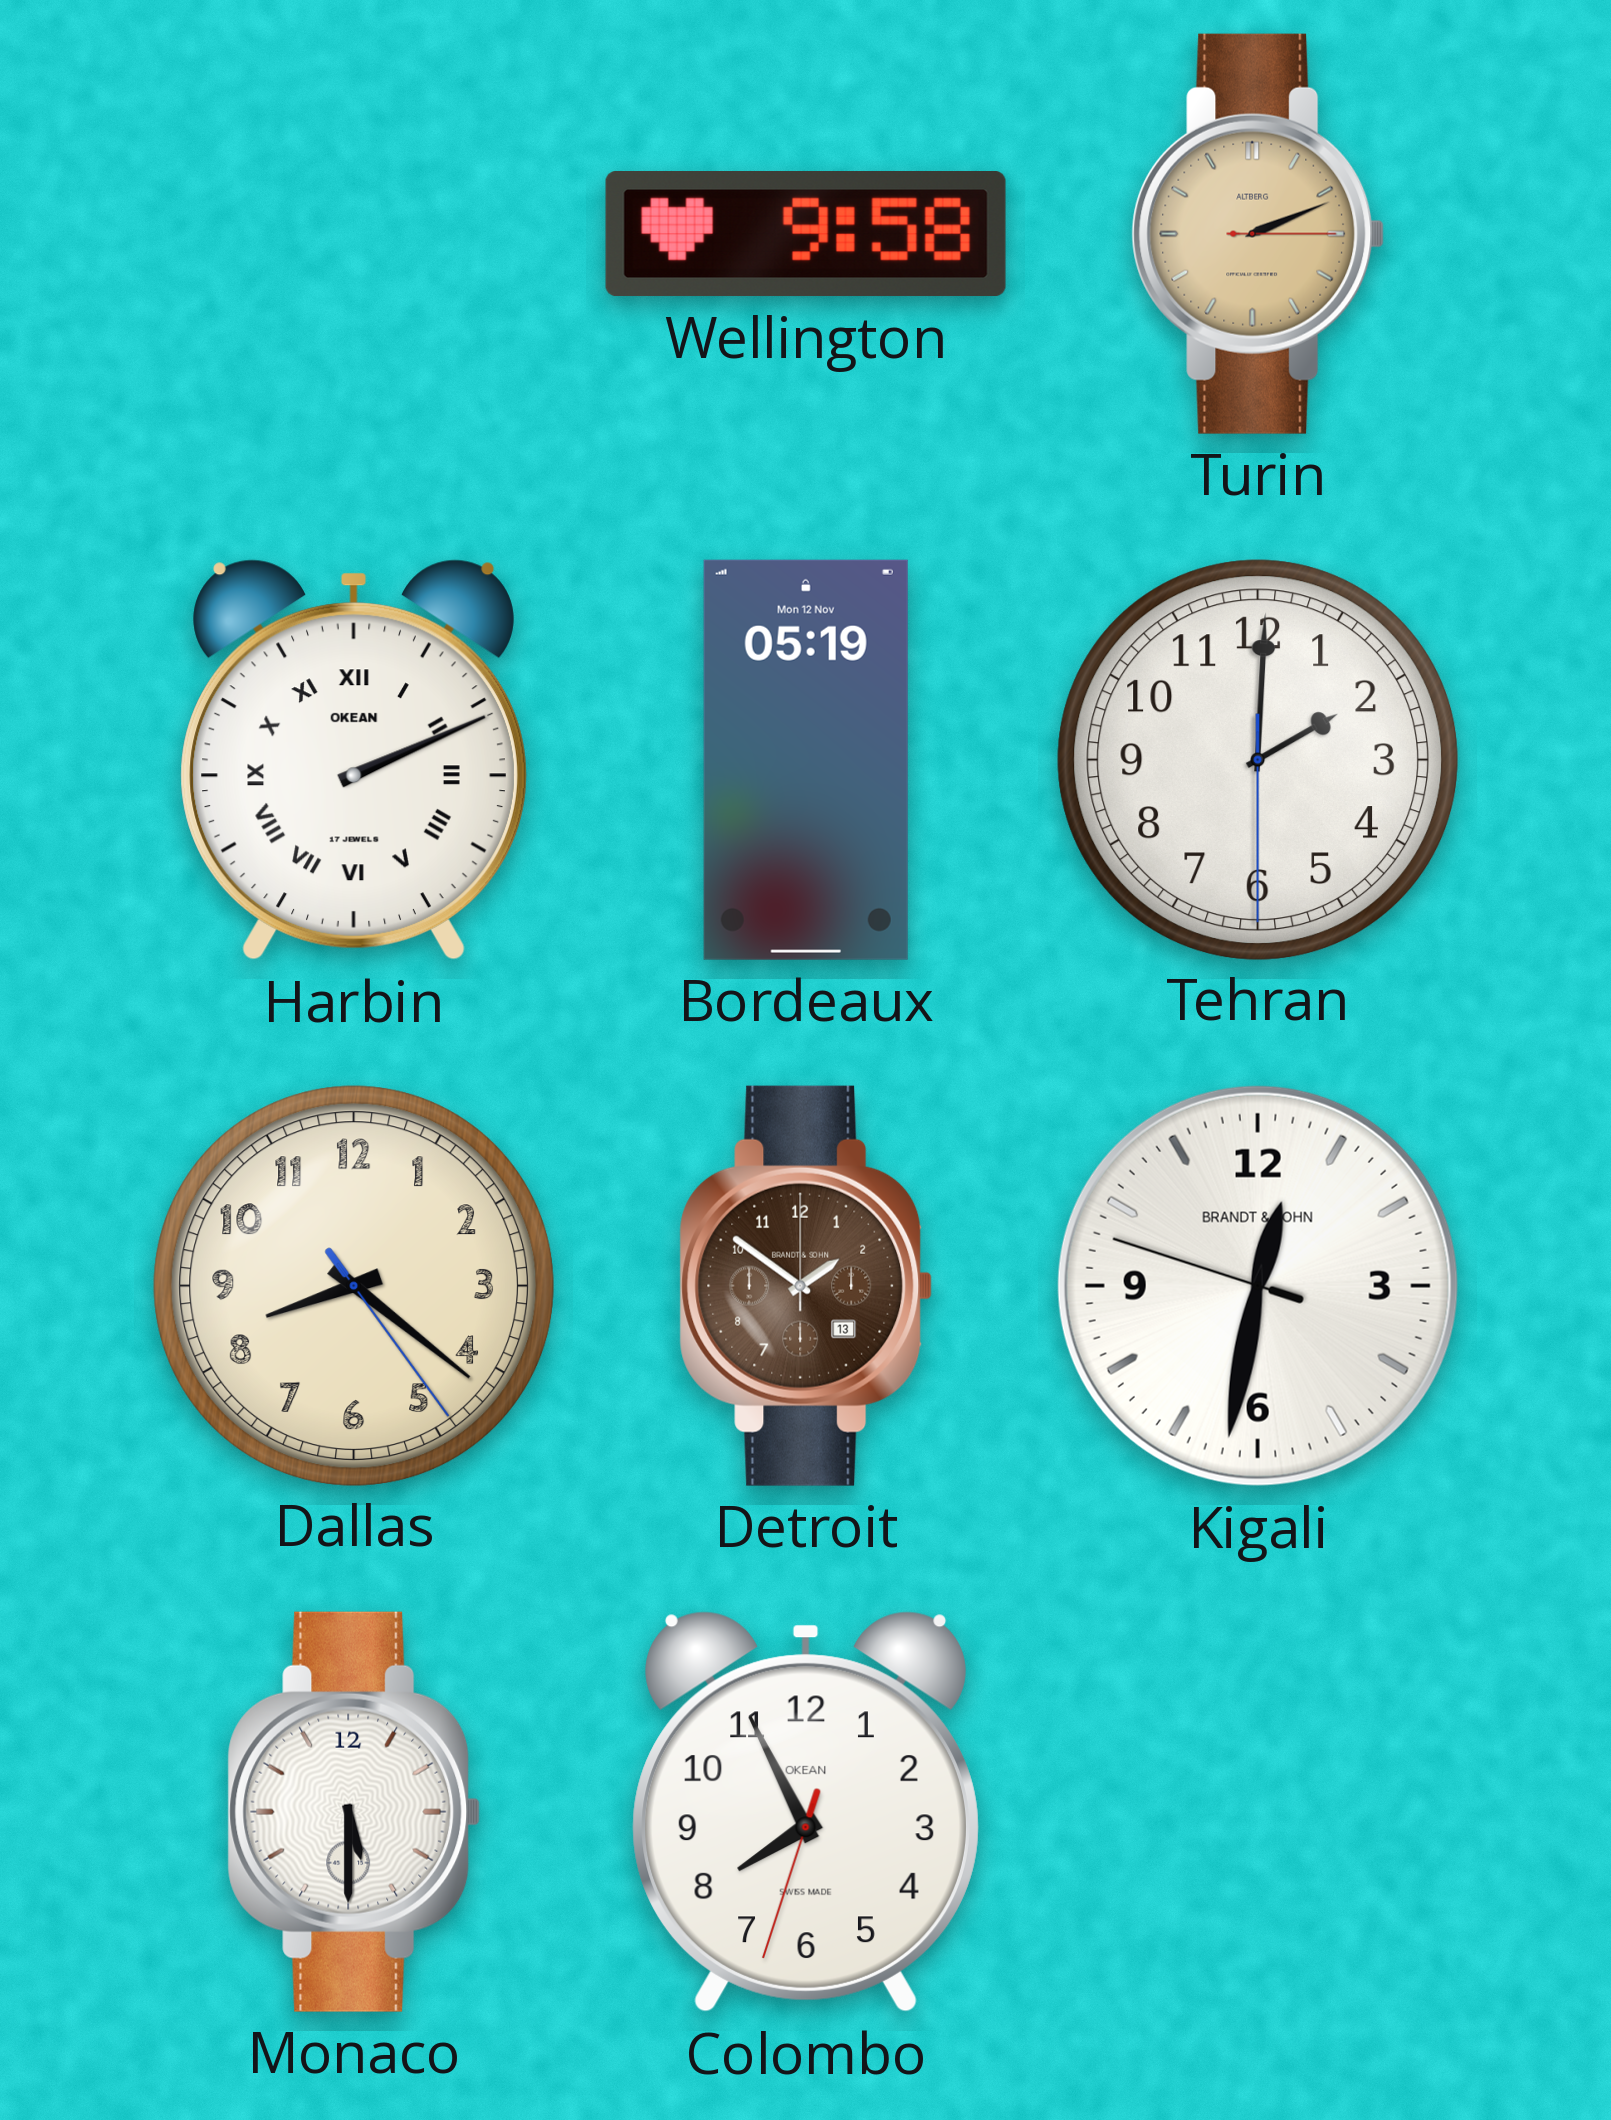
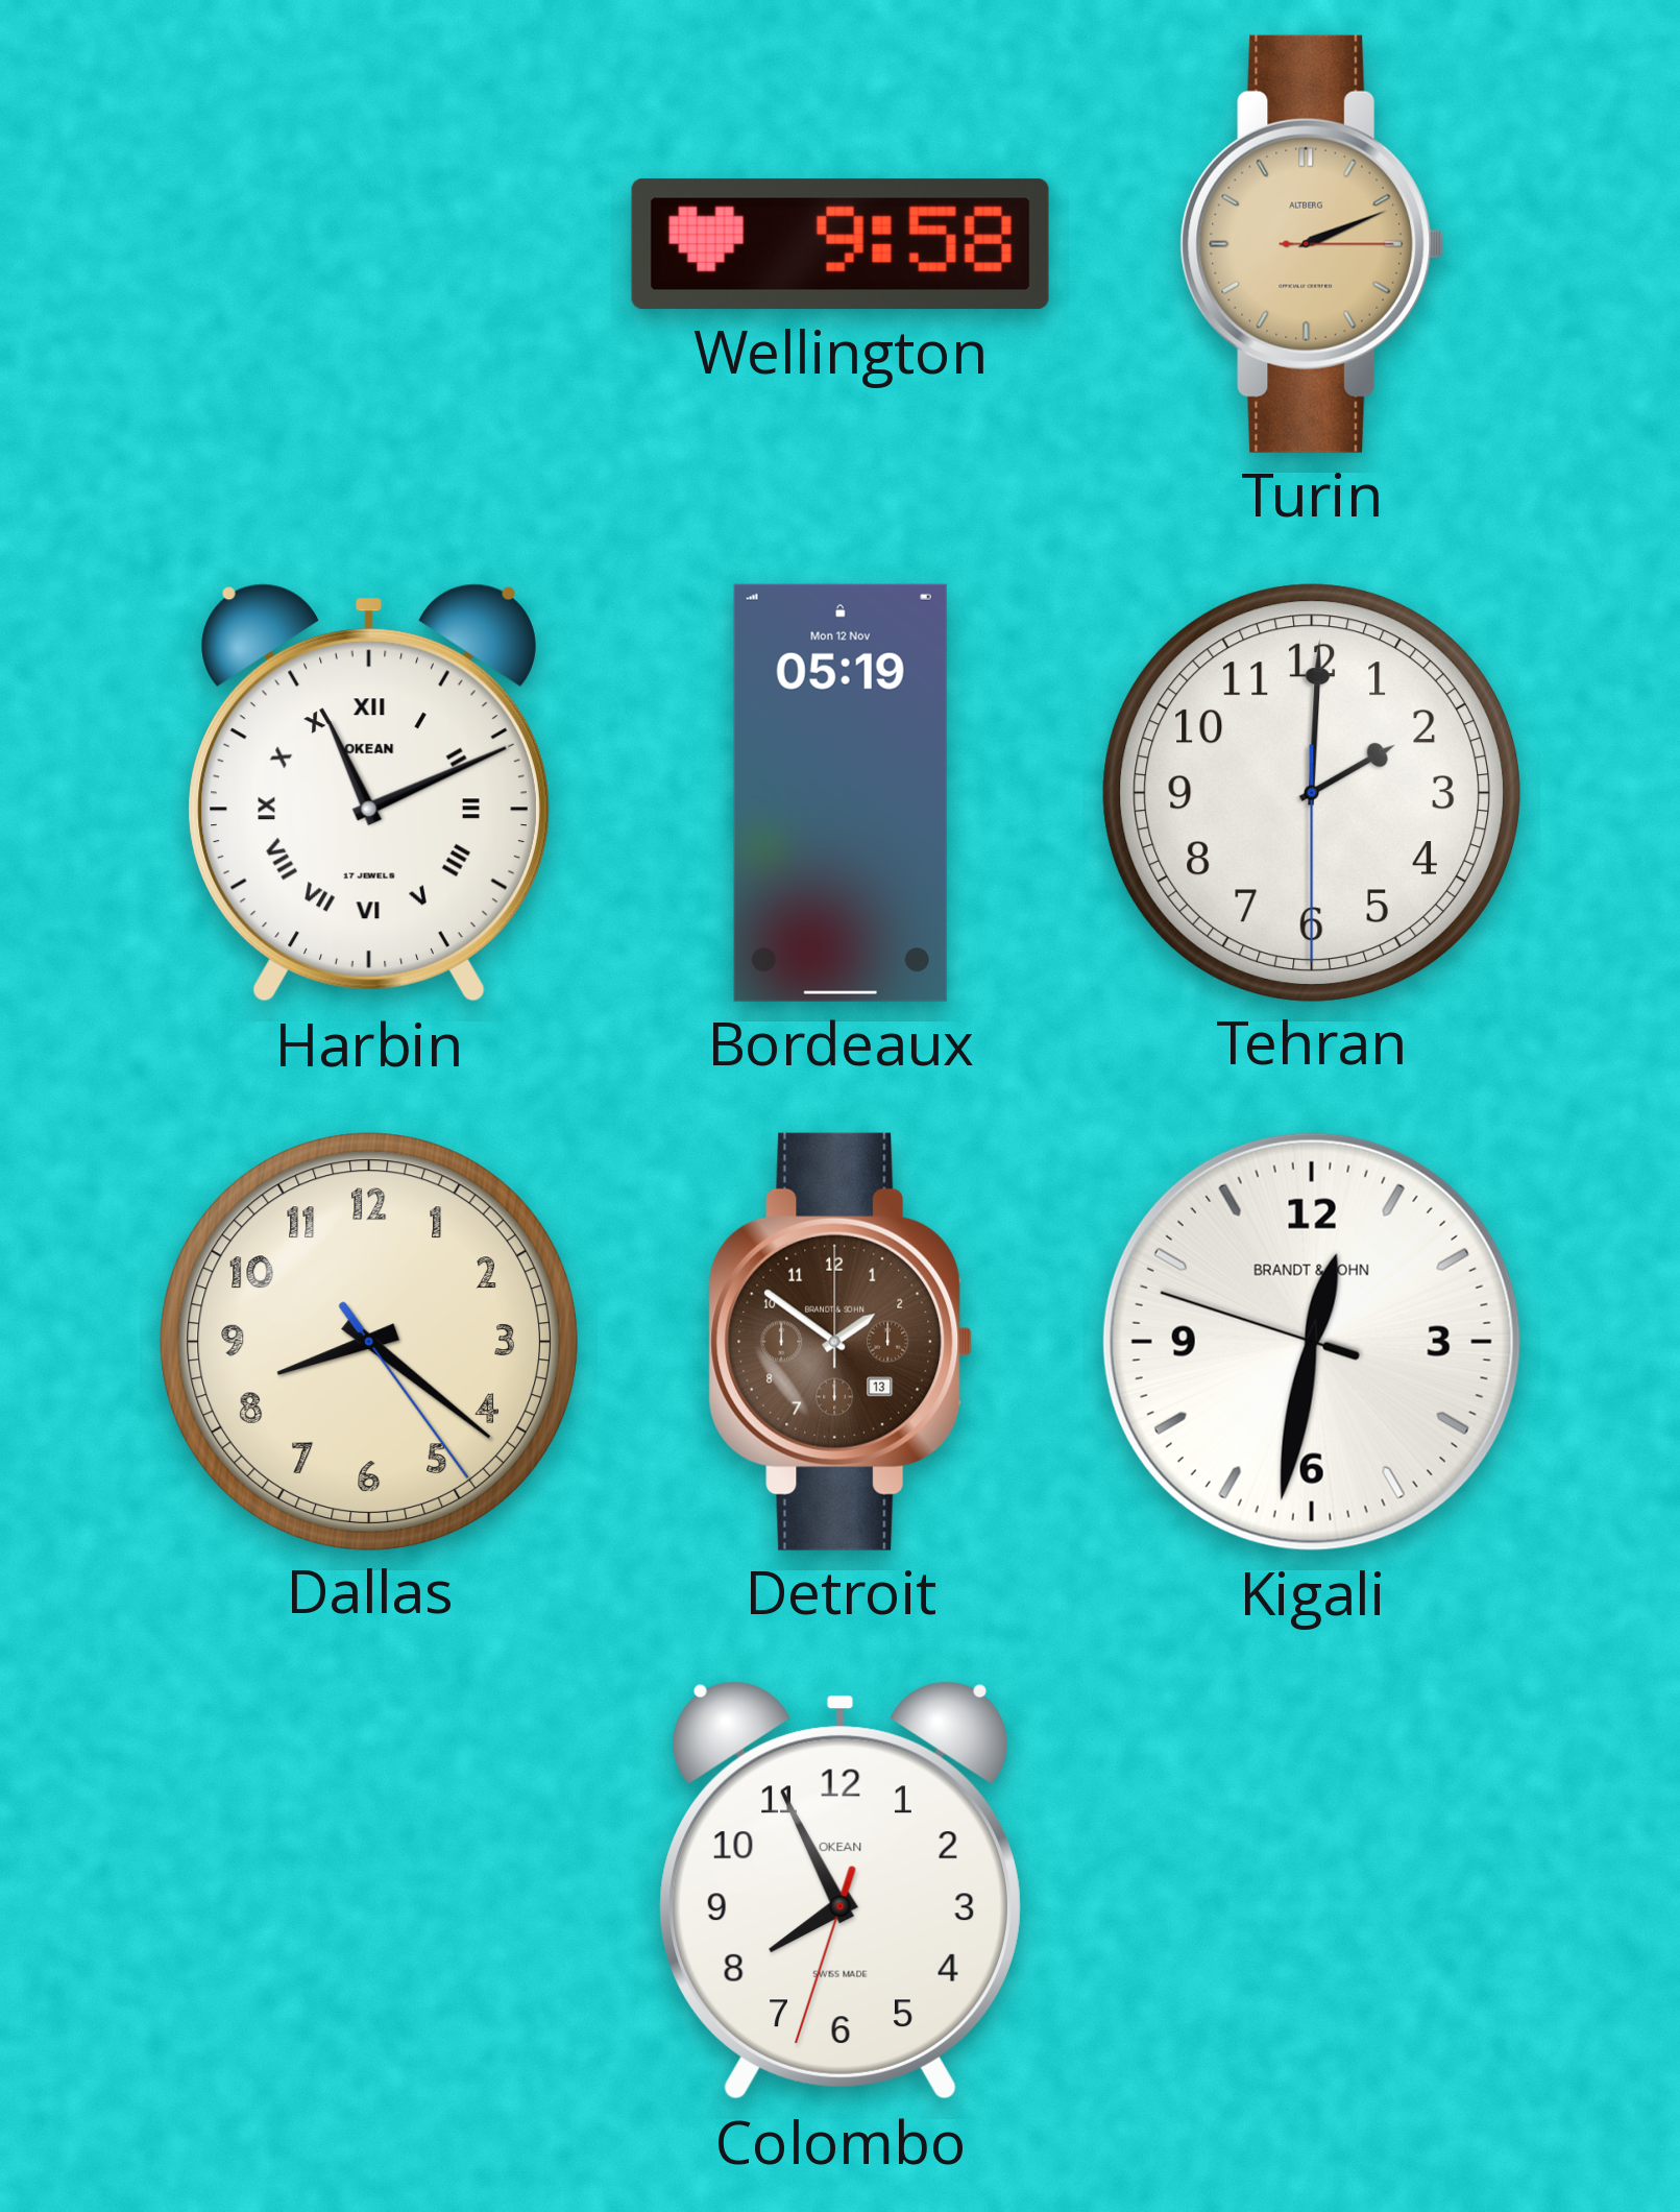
Harbin: 2:11 -> 11:11
Monaco: 5:30 -> none
